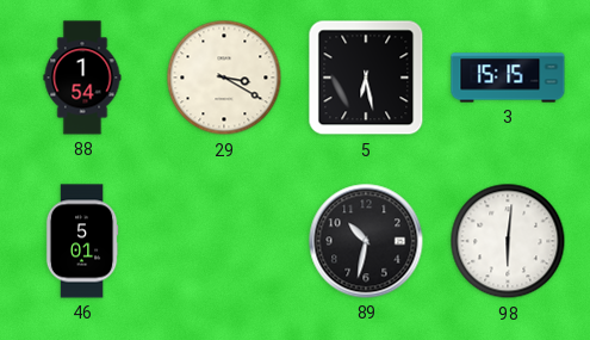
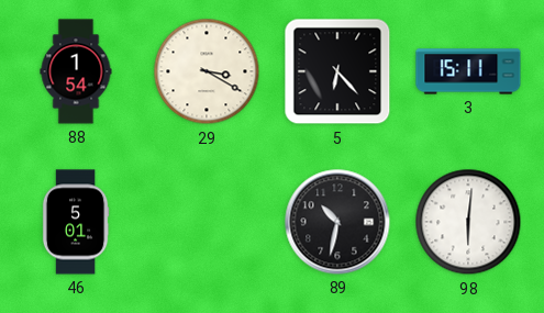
5: 6:28 -> 6:23
3: 15:15 -> 15:11
